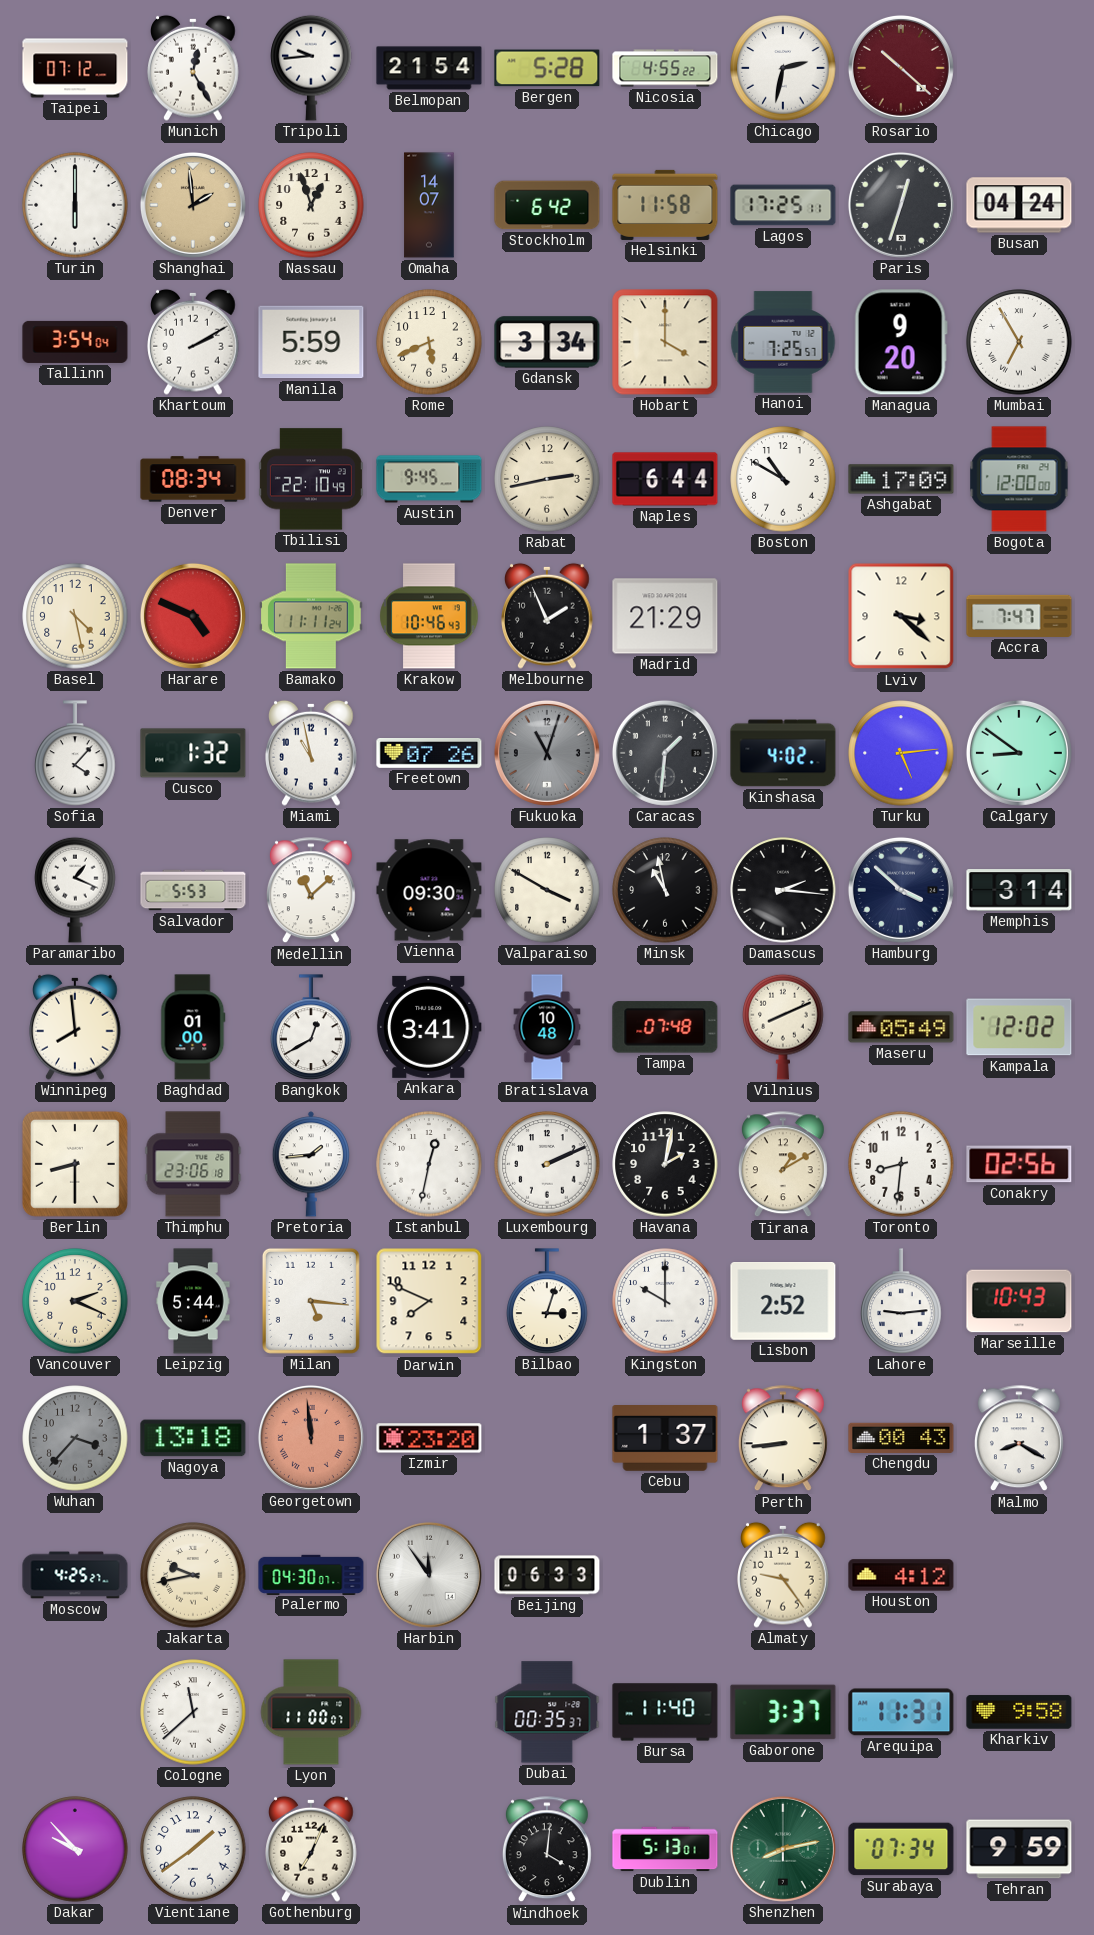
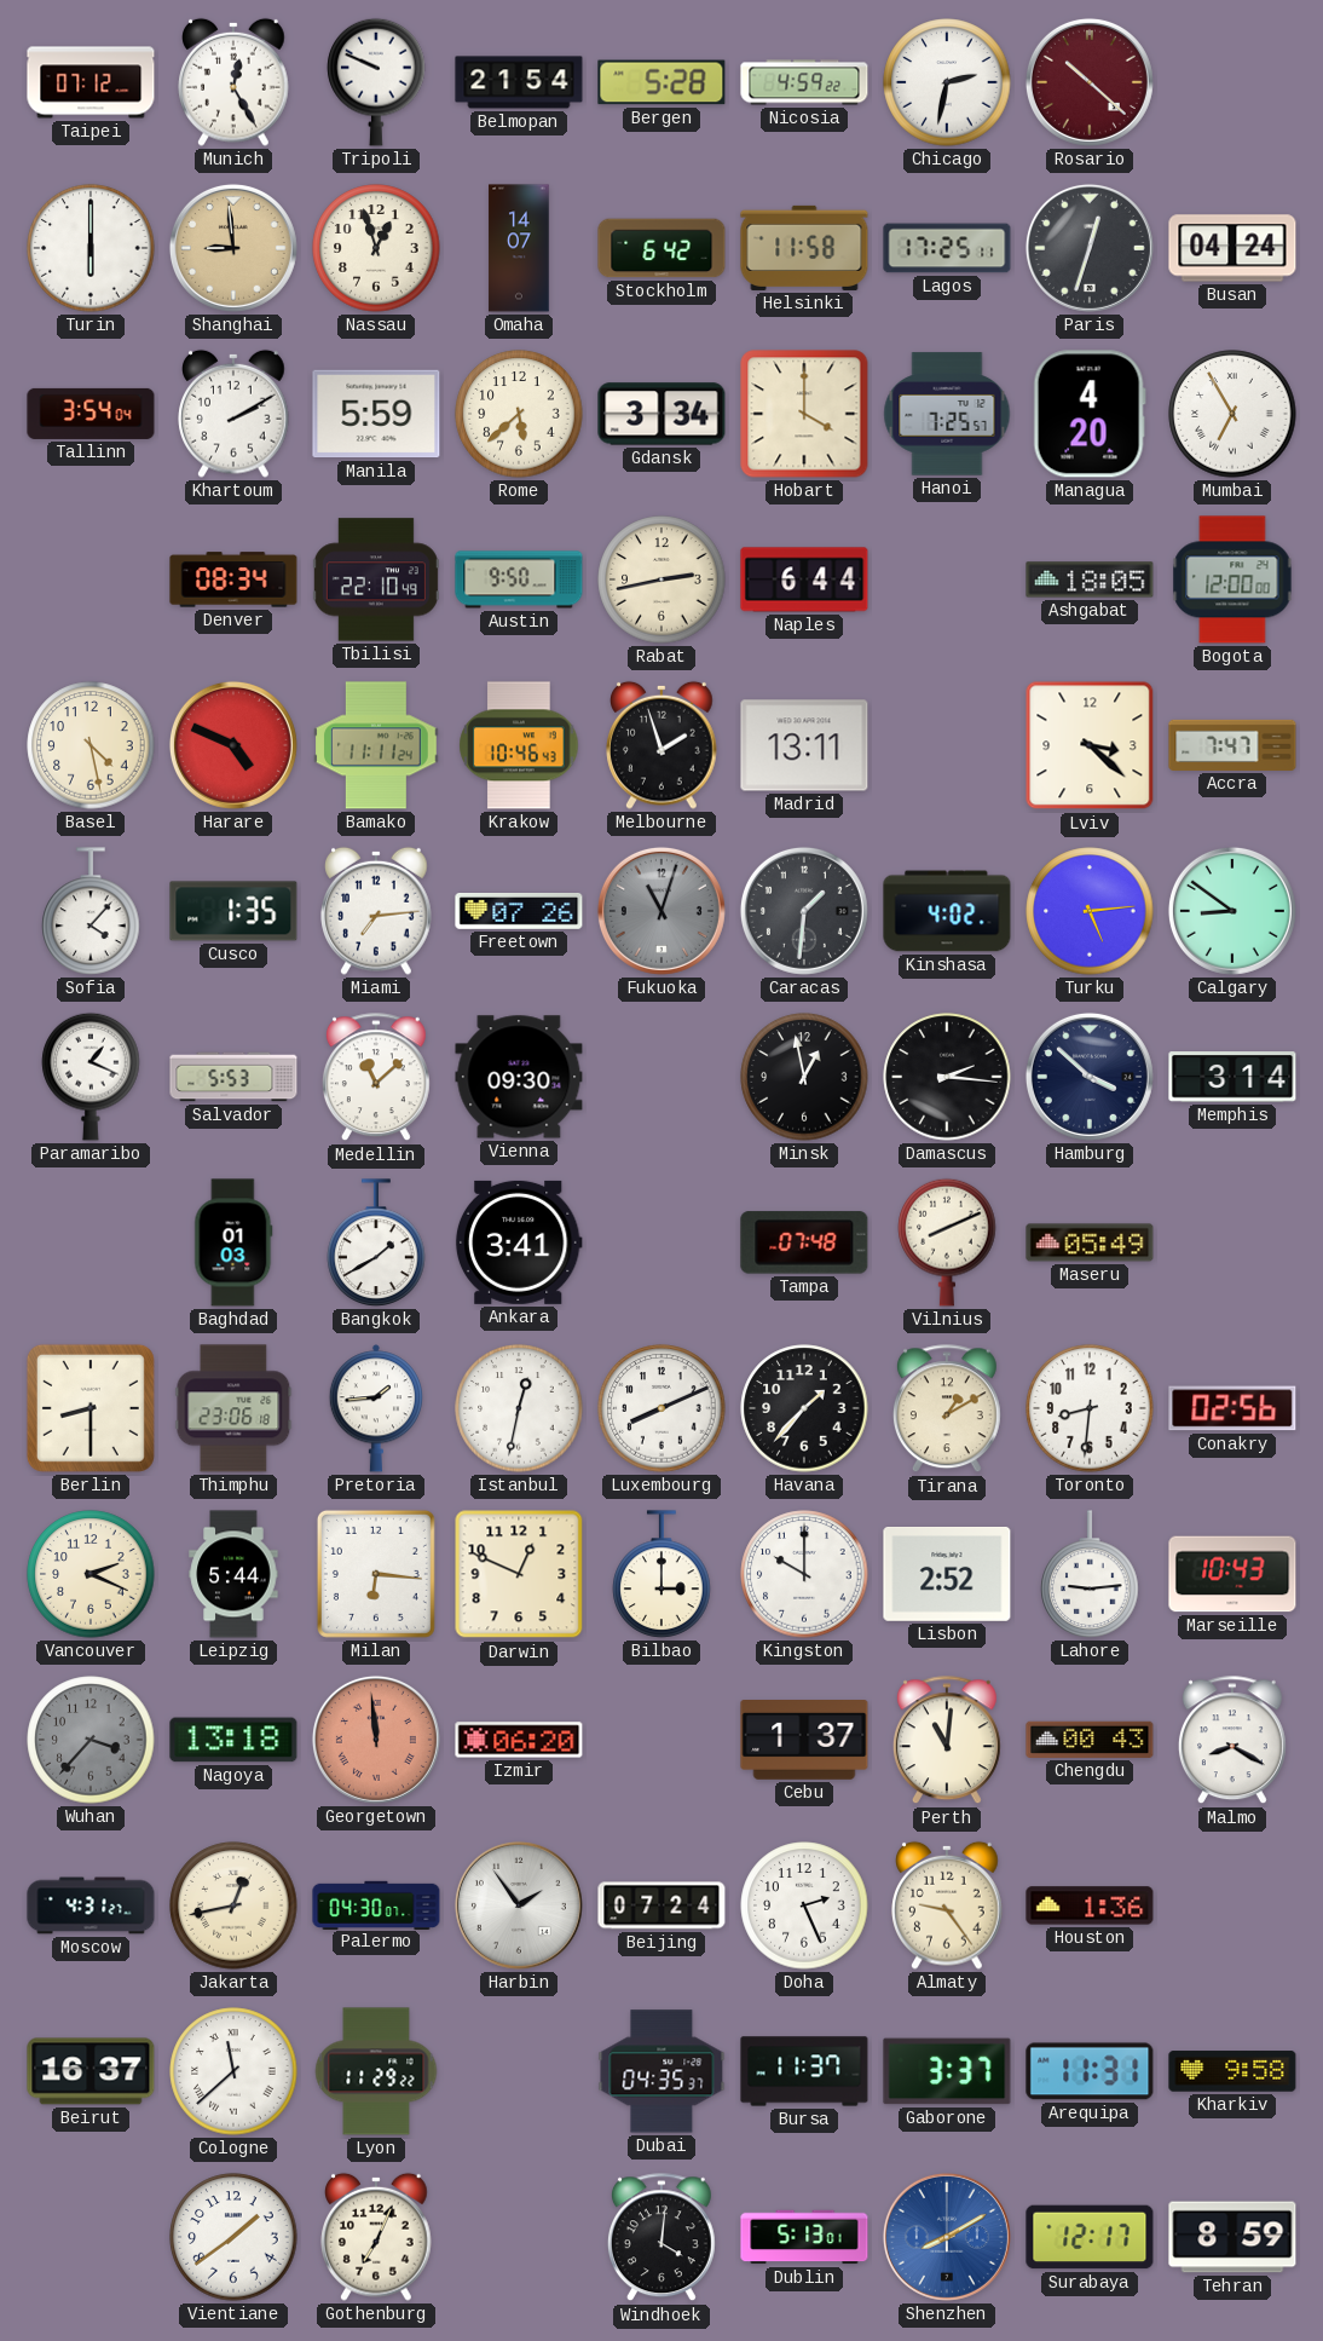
Tripoli: 9:44 -> 9:49
Nicosia: 4:55 -> 4:59
Shanghai: 1:59 -> 8:59
Rome: 5:41 -> 5:38
Managua: 9:20 -> 4:20
Austin: 9:45 -> 9:50
Boston: 10:50 -> none
Ashgabat: 17:09 -> 18:05
Melbourne: 1:56 -> 1:57
Madrid: 21:29 -> 13:11
Cusco: 1:32 -> 1:35
Miami: 10:58 -> 7:14
Valparaiso: 3:50 -> none
Minsk: 10:58 -> 12:58
Winnipeg: 7:59 -> none
Baghdad: 01:00 -> 01:03
Bangkok: 12:40 -> 1:40
Bratislava: 10:48 -> none
Kampala: 12:02 -> none
Luxembourg: 2:11 -> 8:11
Havana: 2:02 -> 1:37
Milan: 5:16 -> 6:16
Darwin: 7:49 -> 12:49
Bilbao: 3:03 -> 3:00
Izmir: 23:20 -> 06:20
Perth: 8:44 -> 11:01
Moscow: 4:25 -> 4:31
Jakarta: 9:43 -> 12:43
Harbin: 11:54 -> 1:54
Beijing: 06:33 -> 07:24
Doha: none -> 2:26
Houston: 4:12 -> 1:36
Beirut: none -> 16:37
Lyon: 11:00 -> 11:29
Dubai: 00:35 -> 04:35
Bursa: 11:40 -> 11:37
Dakar: 9:53 -> none
Shenzhen: 8:13 -> 8:10
Shenzhen dial: green -> blue
Surabaya: 07:34 -> 12:17
Tehran: 9:59 -> 8:59
